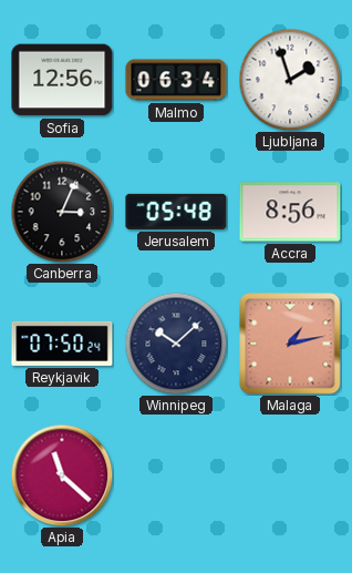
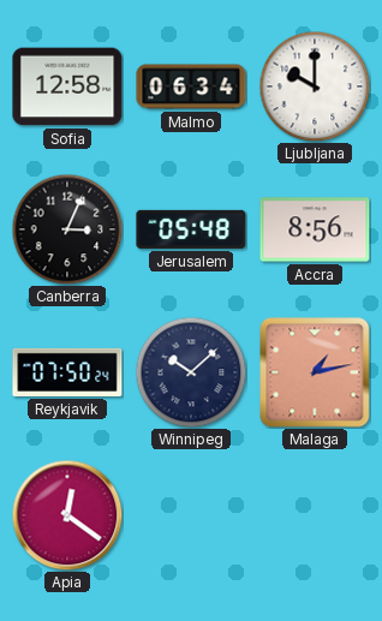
Sofia: 12:56 -> 12:58
Ljubljana: 1:57 -> 10:00
Apia: 11:22 -> 12:21
